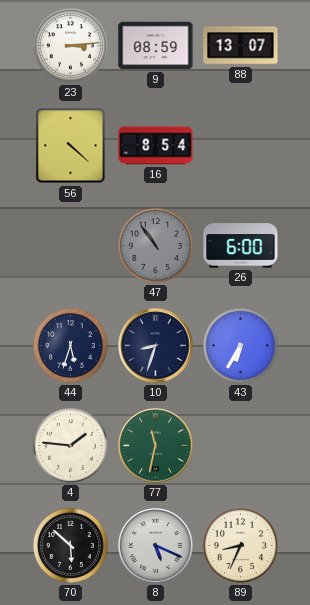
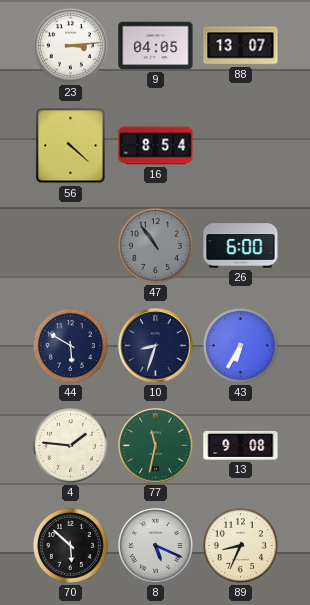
9: 08:59 -> 04:05
44: 5:33 -> 5:50
13: none -> 9:08
